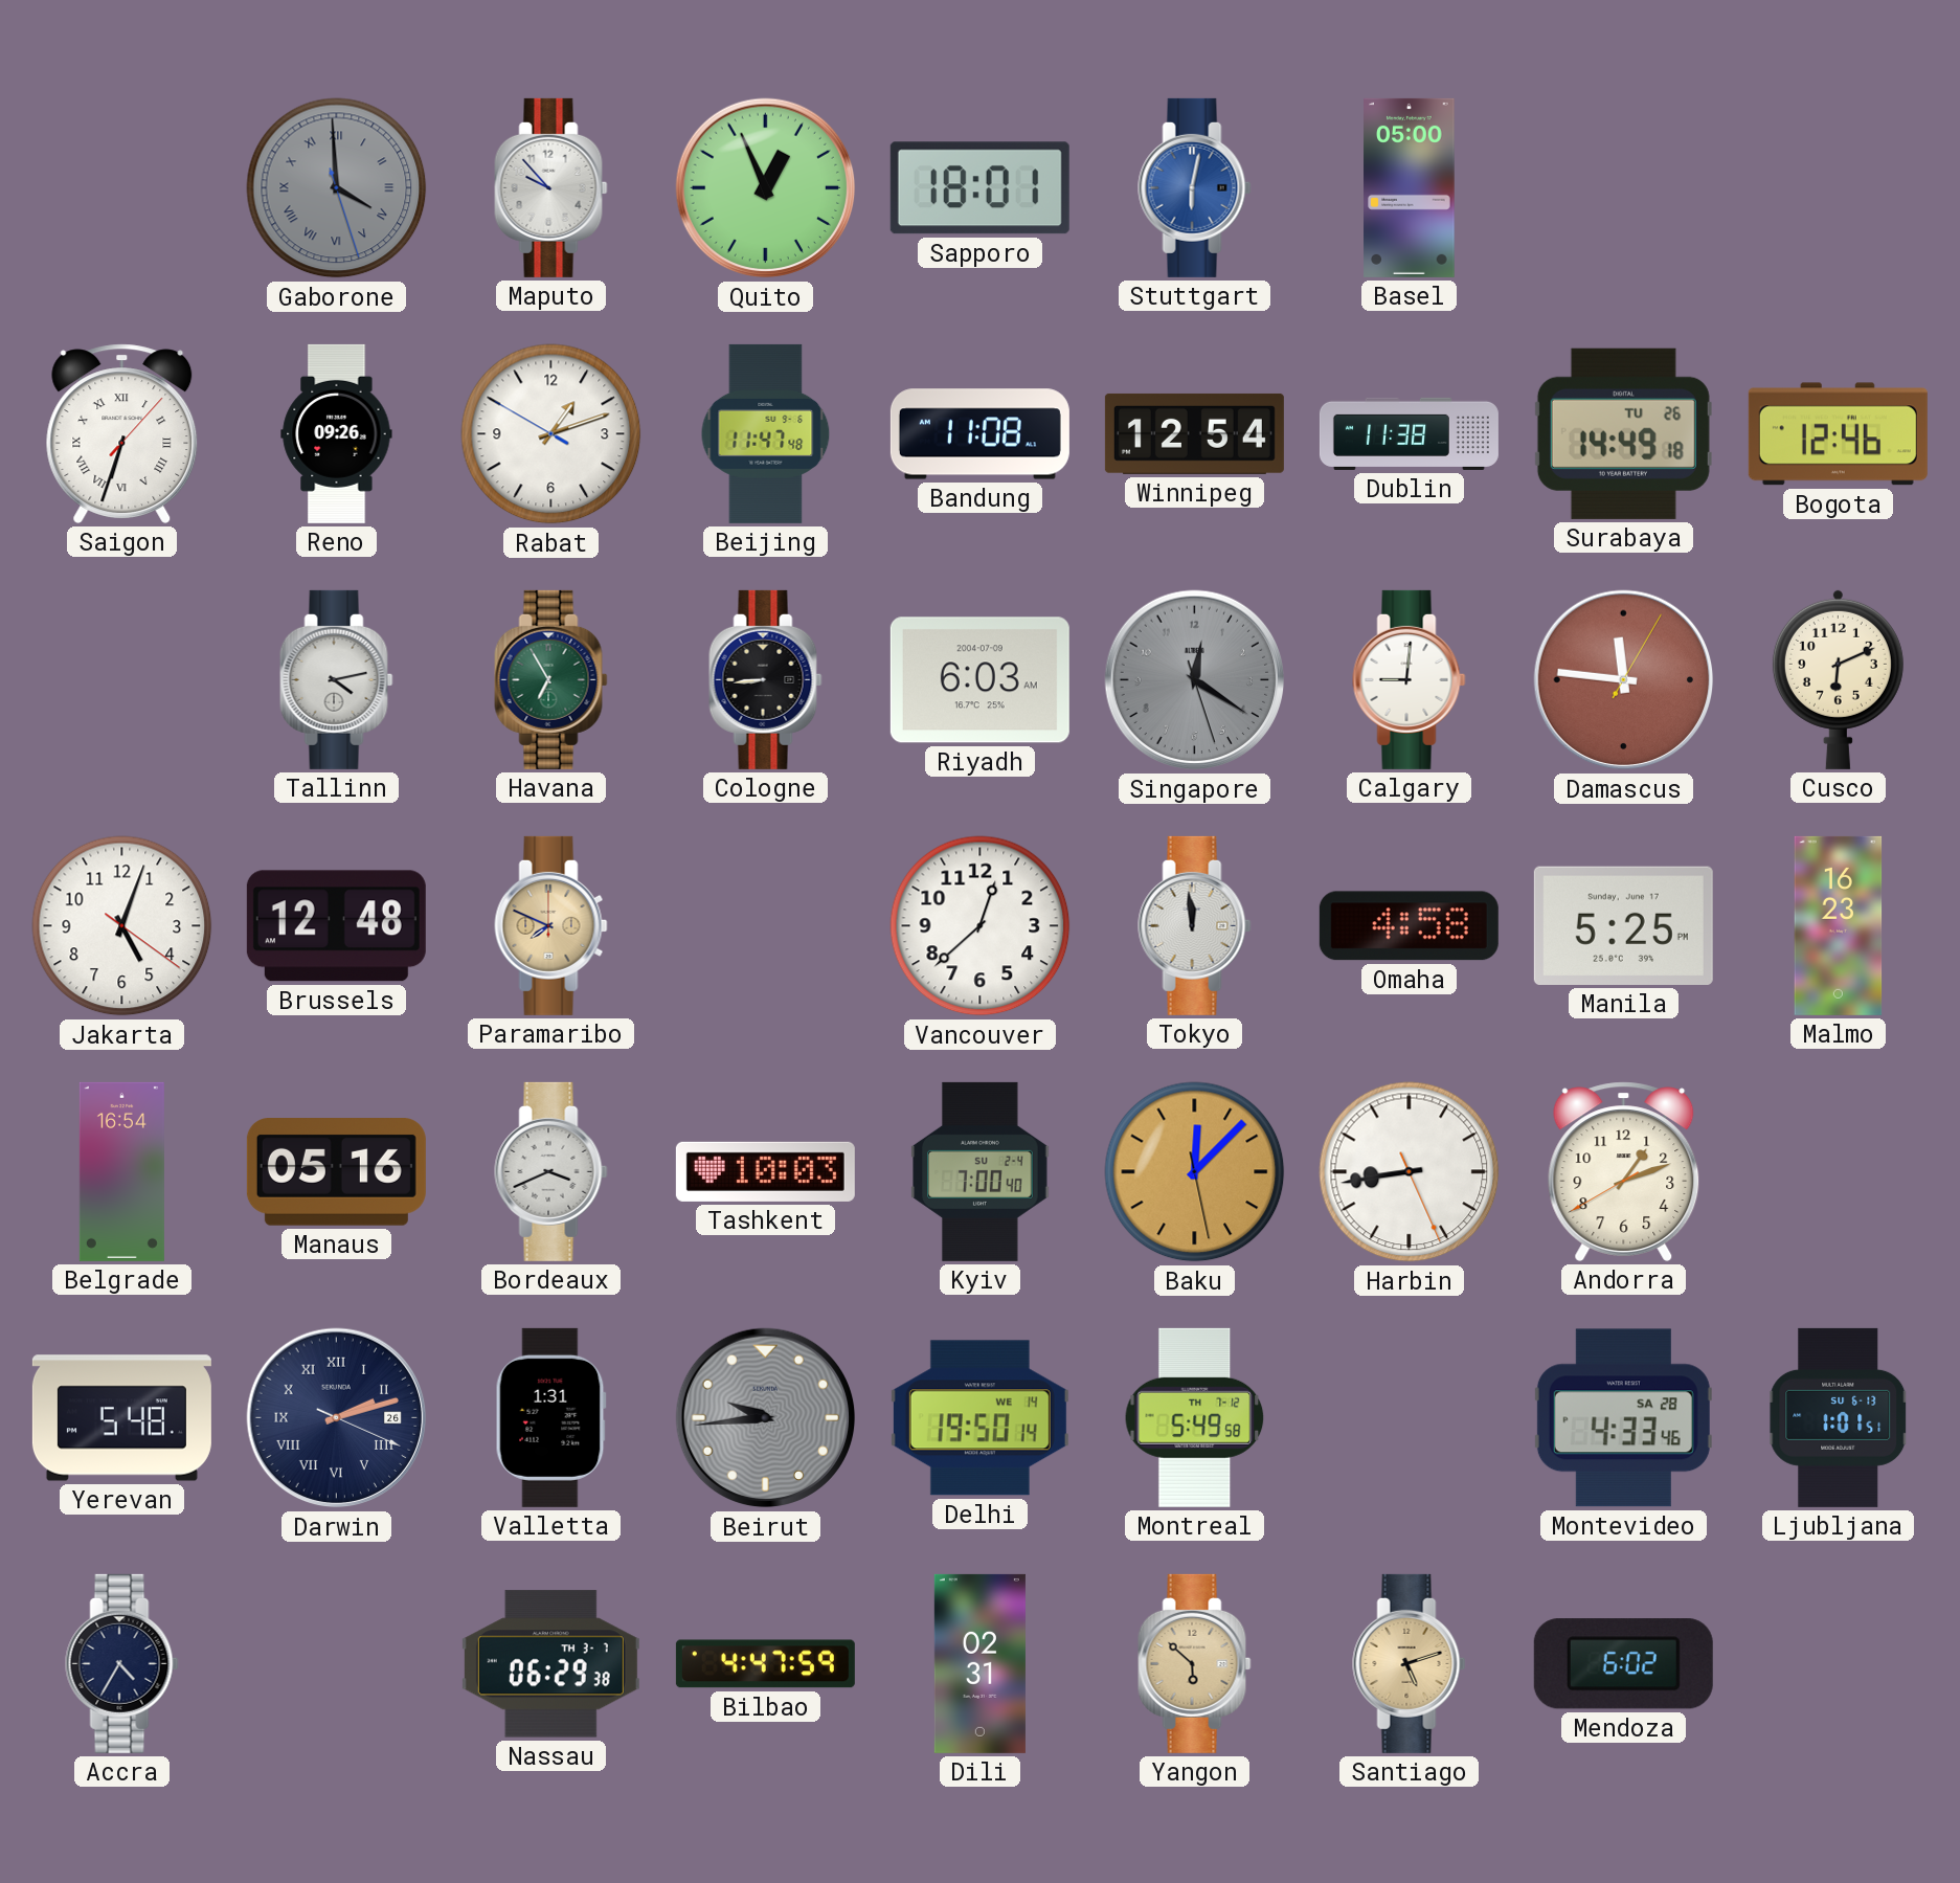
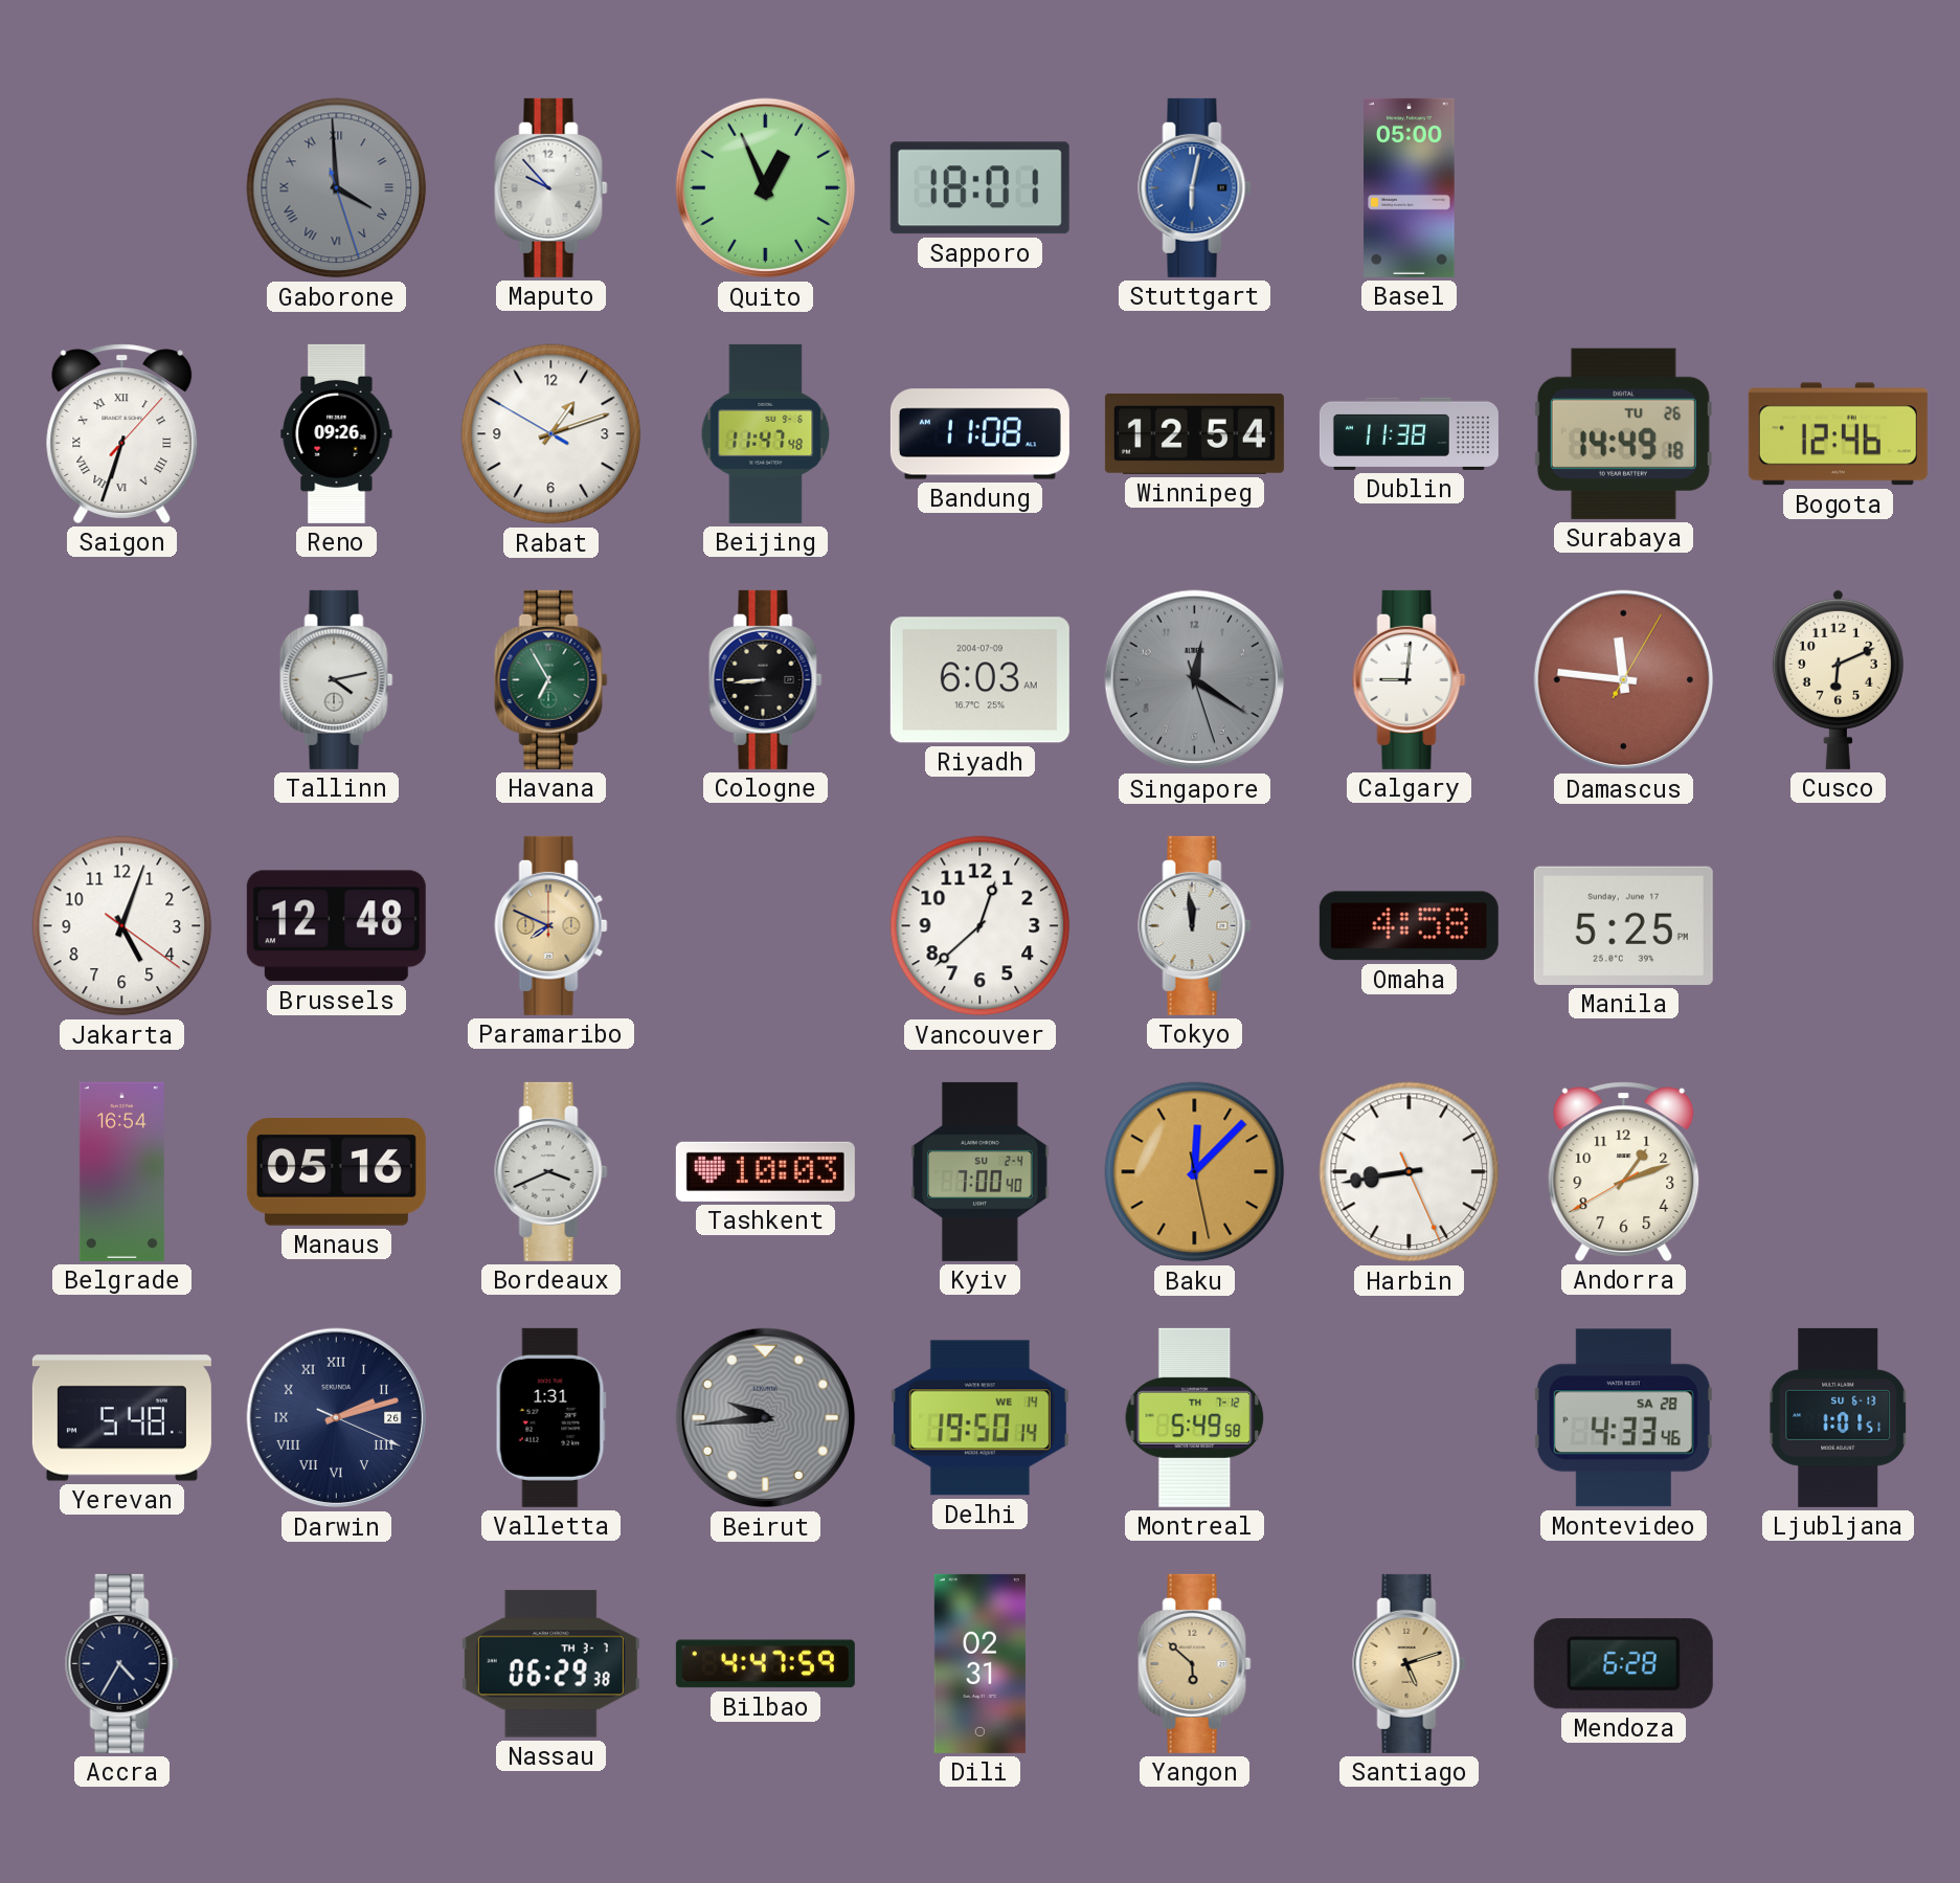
Malmo: 16:23 -> none
Mendoza: 6:02 -> 6:28
